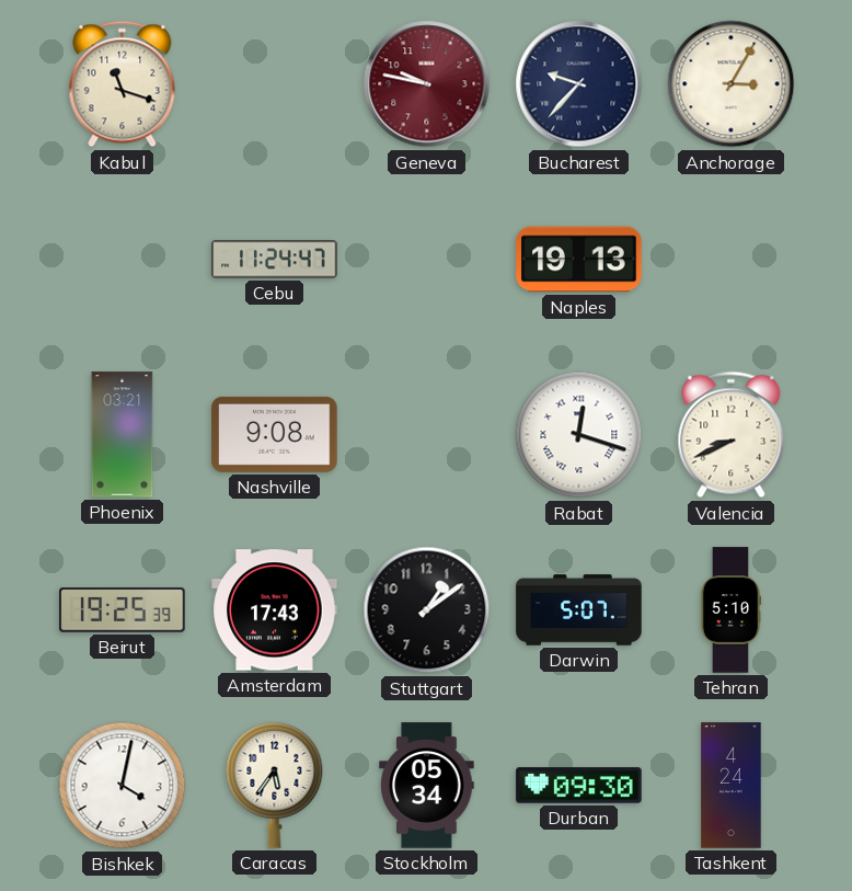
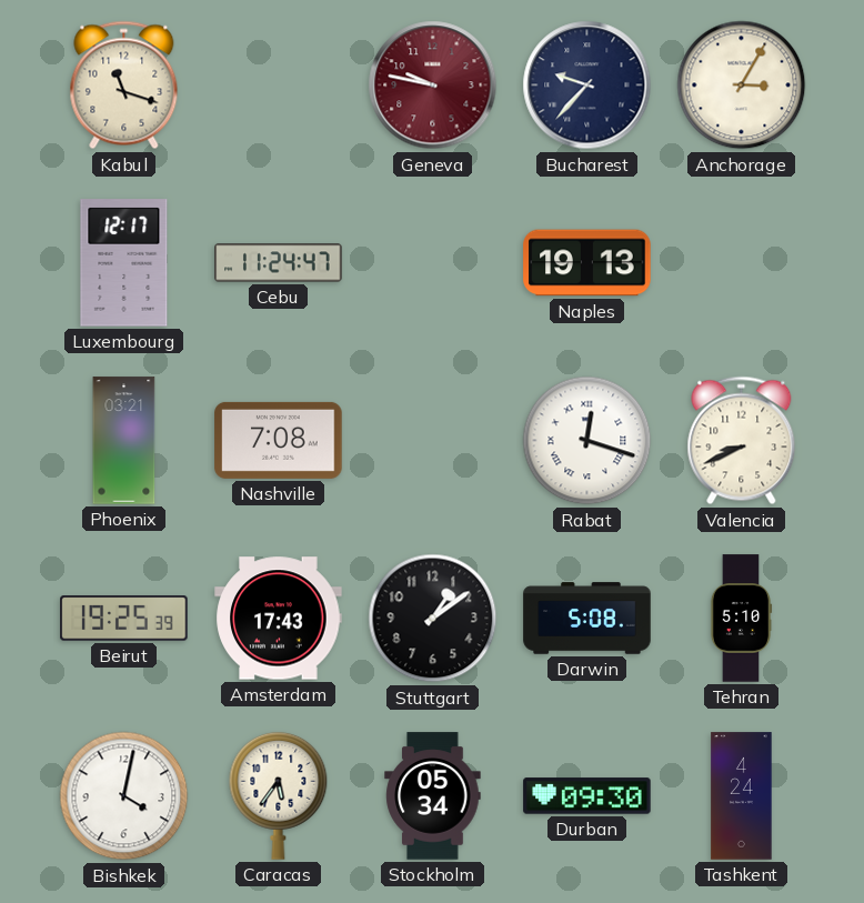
Luxembourg: none -> 12:17
Nashville: 9:08 -> 7:08
Darwin: 5:07 -> 5:08
